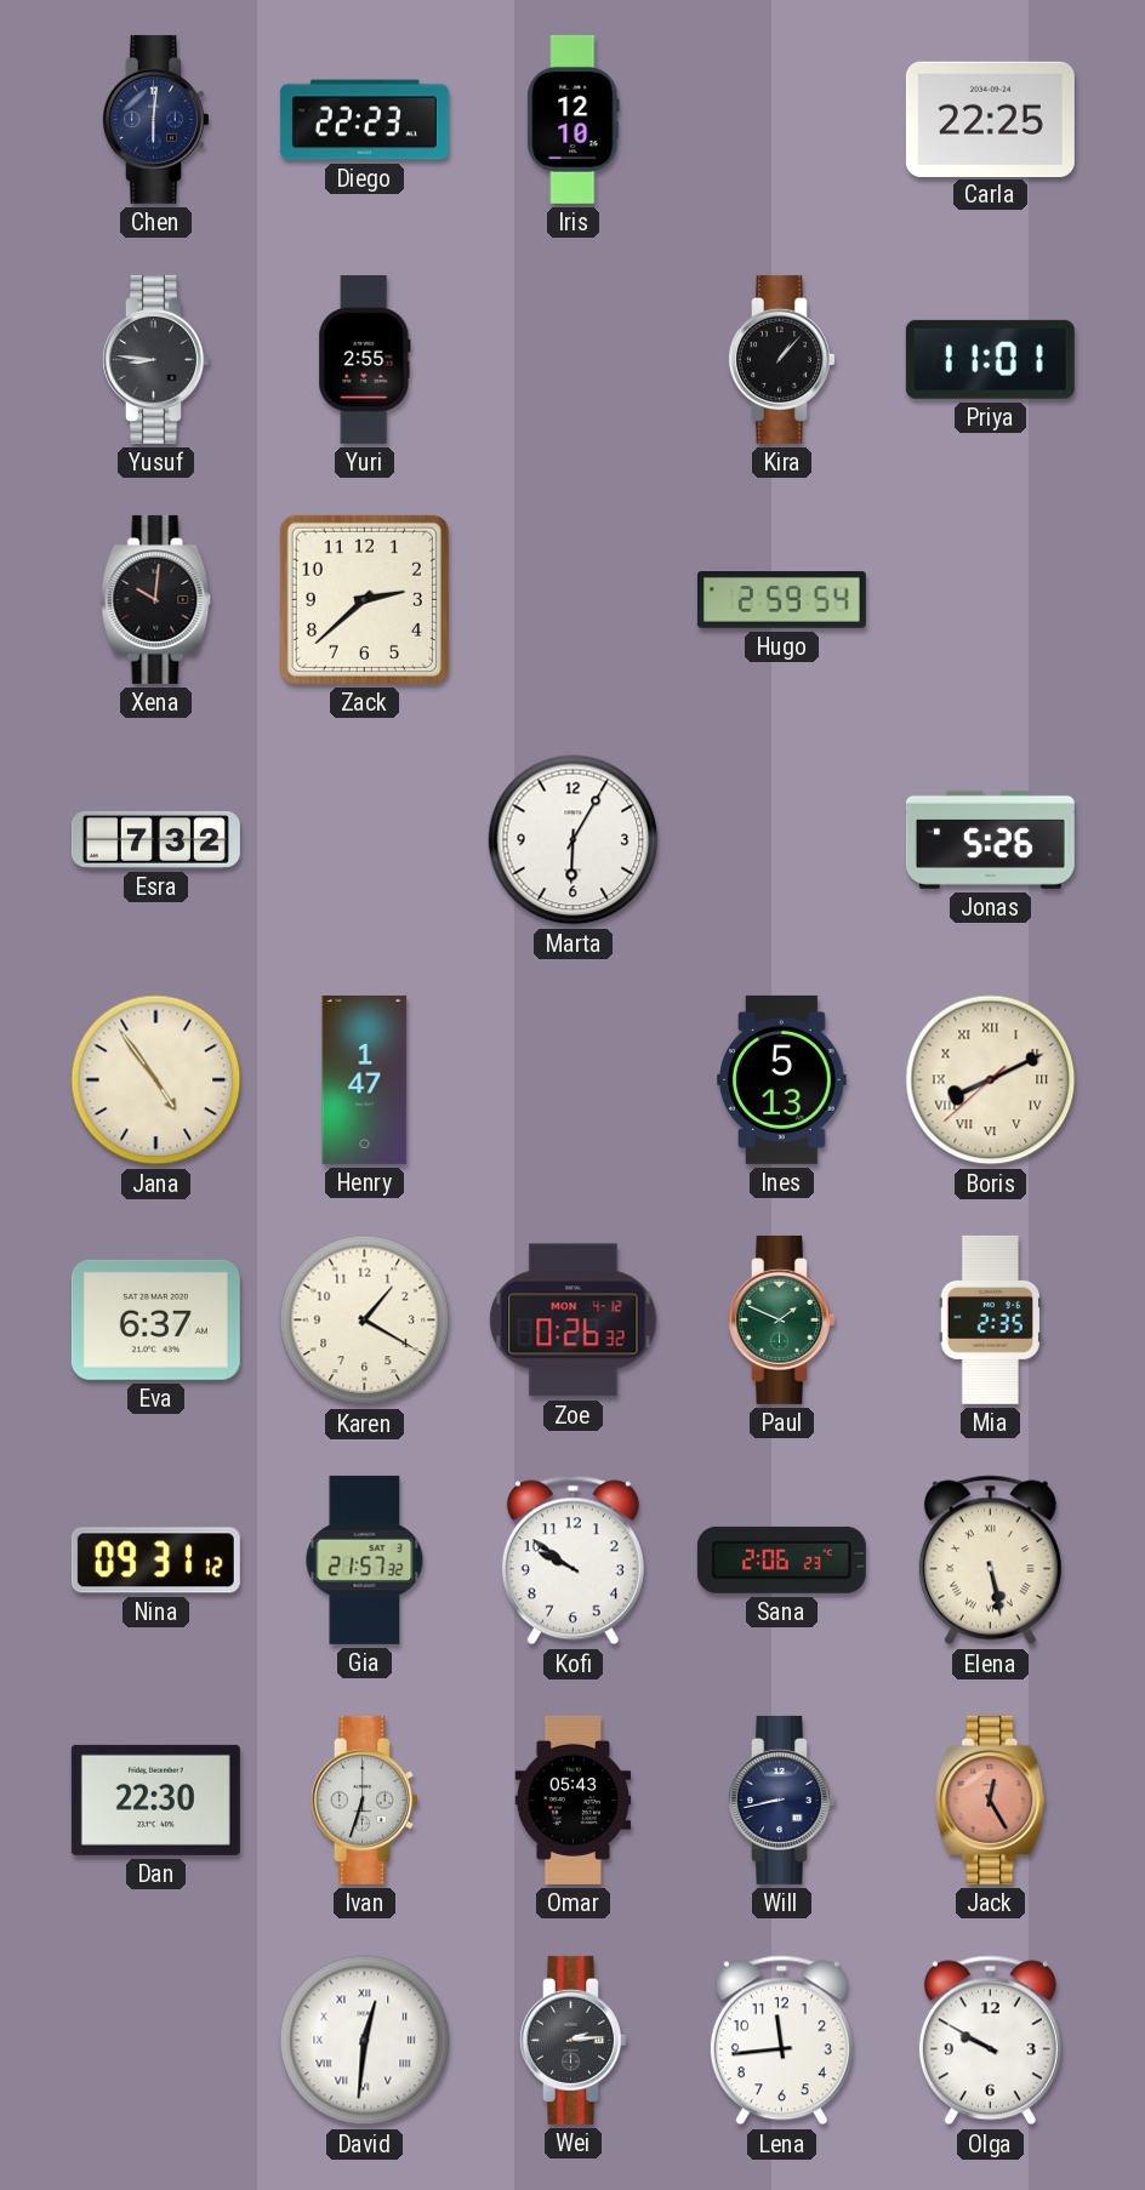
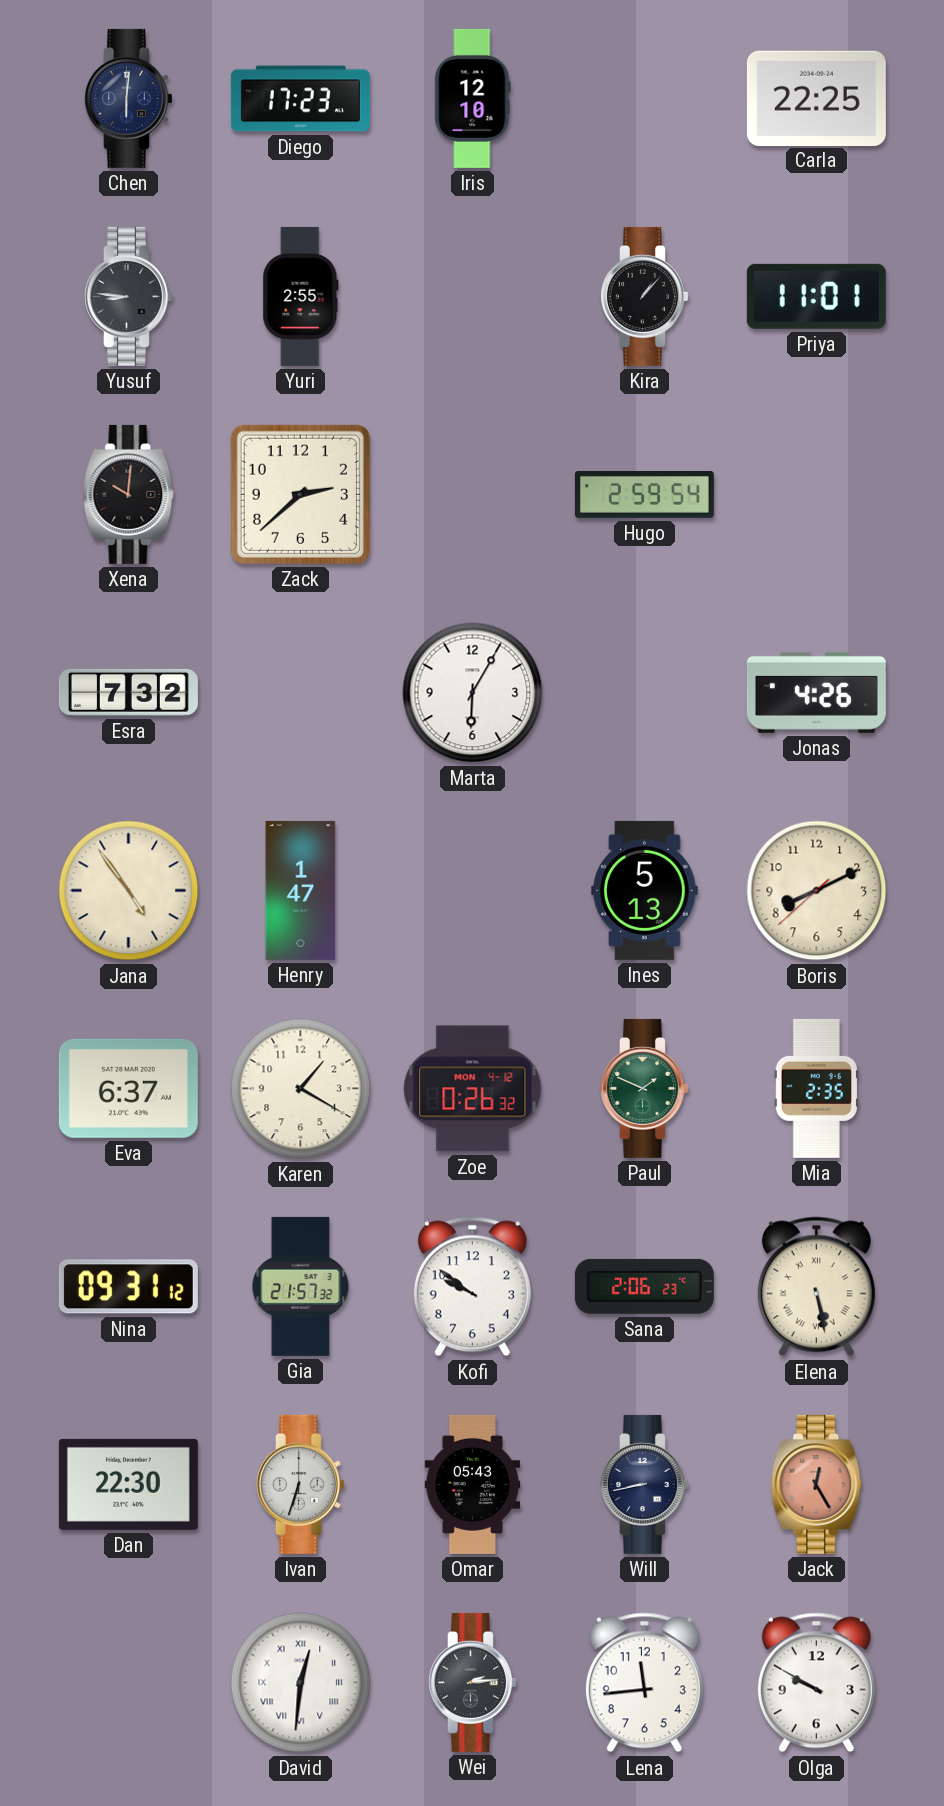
Diego: 22:23 -> 17:23
Jonas: 5:26 -> 4:26
Boris numerals: Roman -> Arabic
